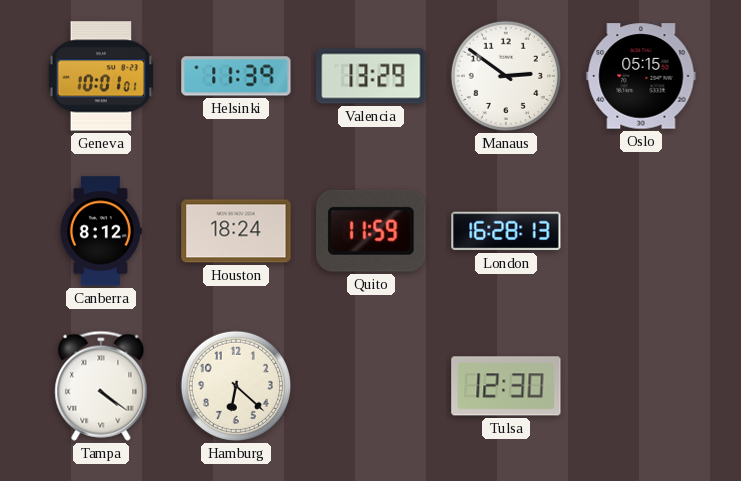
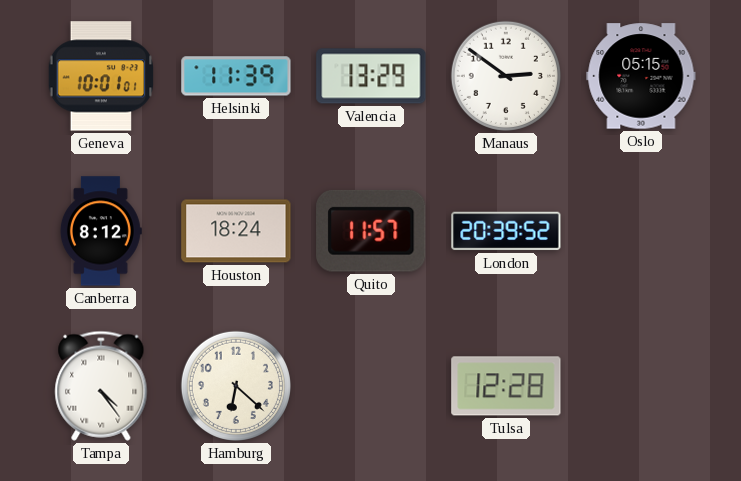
Quito: 11:59 -> 11:57
London: 16:28 -> 20:39
Tampa: 4:21 -> 4:24
Tulsa: 12:30 -> 12:28
